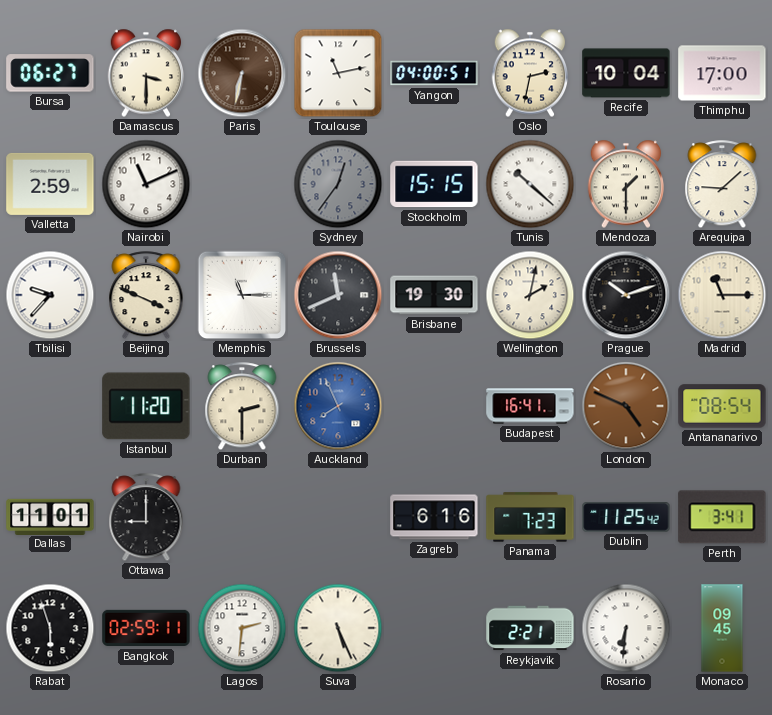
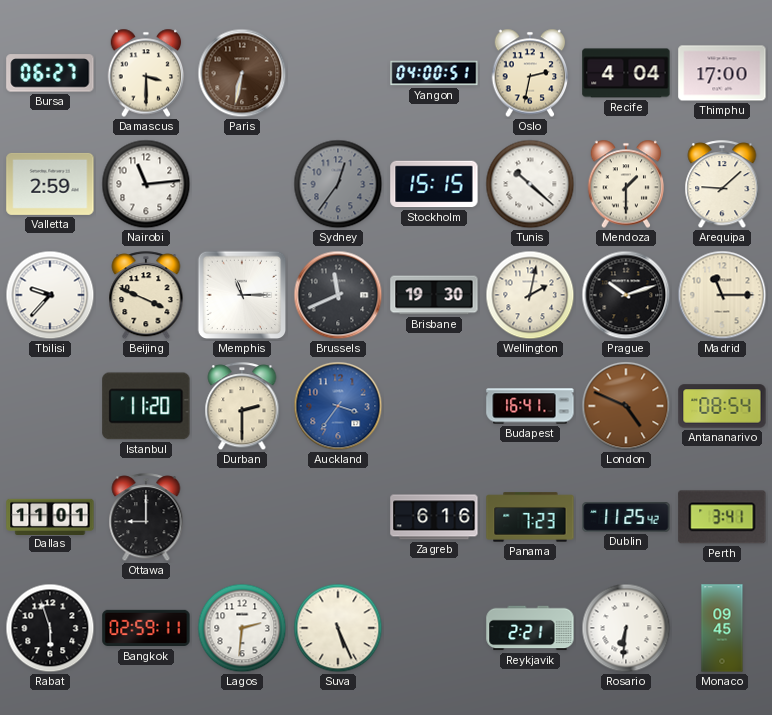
Toulouse: 11:13 -> none
Recife: 10:04 -> 4:04
Nairobi: 11:11 -> 11:14
Auckland: 7:56 -> 3:36
